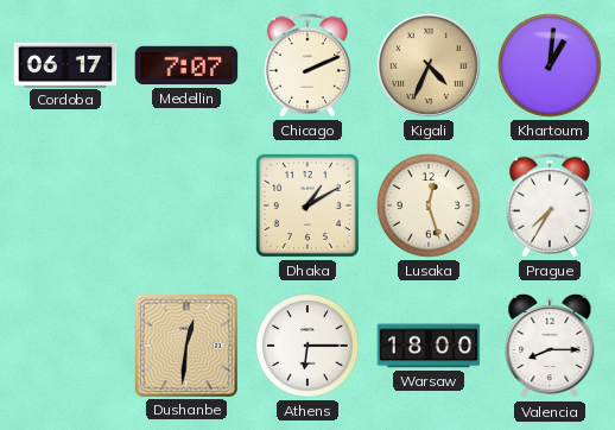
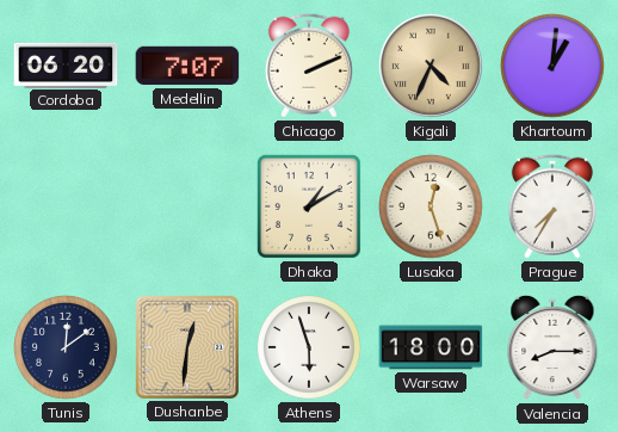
Cordoba: 06:17 -> 06:20
Tunis: none -> 12:09
Athens: 6:15 -> 5:57
